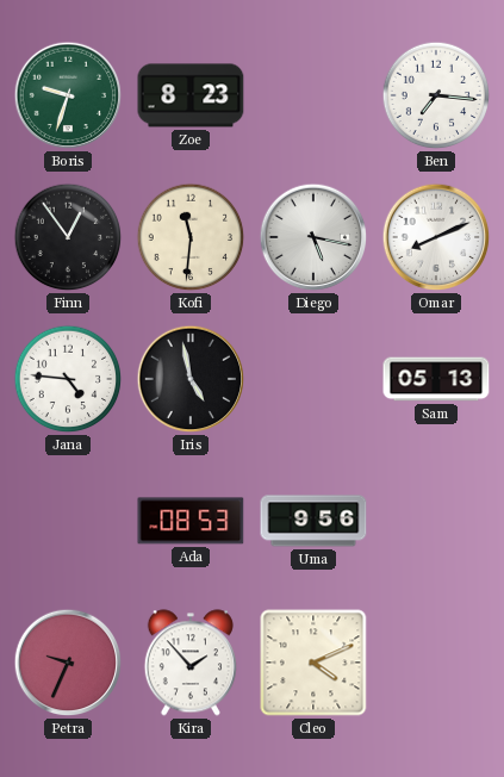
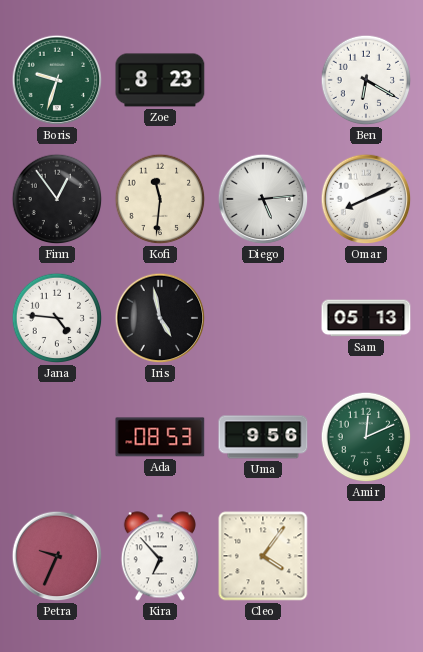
Ben: 7:16 -> 6:20
Diego: 5:17 -> 5:14
Amir: none -> 12:11
Kira: 1:53 -> 6:53
Cleo: 4:11 -> 4:06
